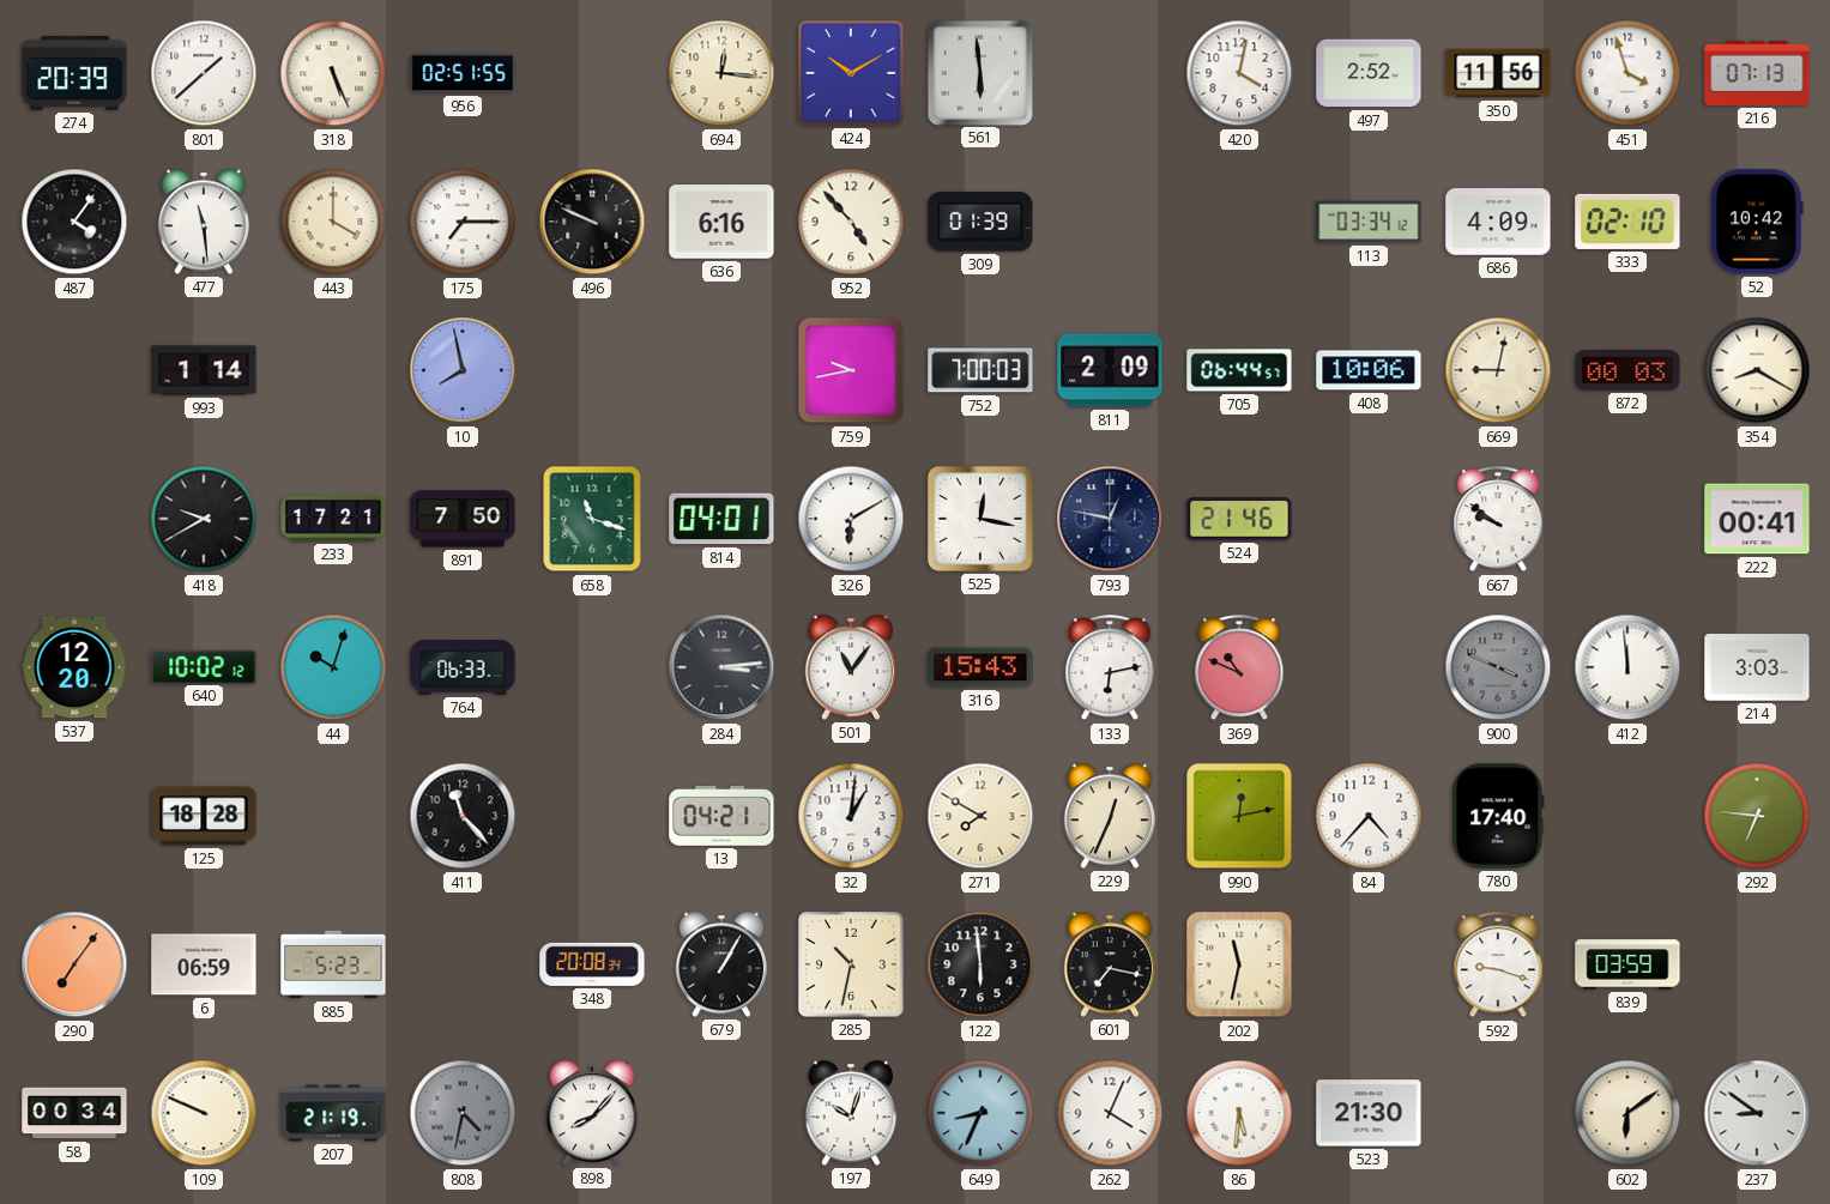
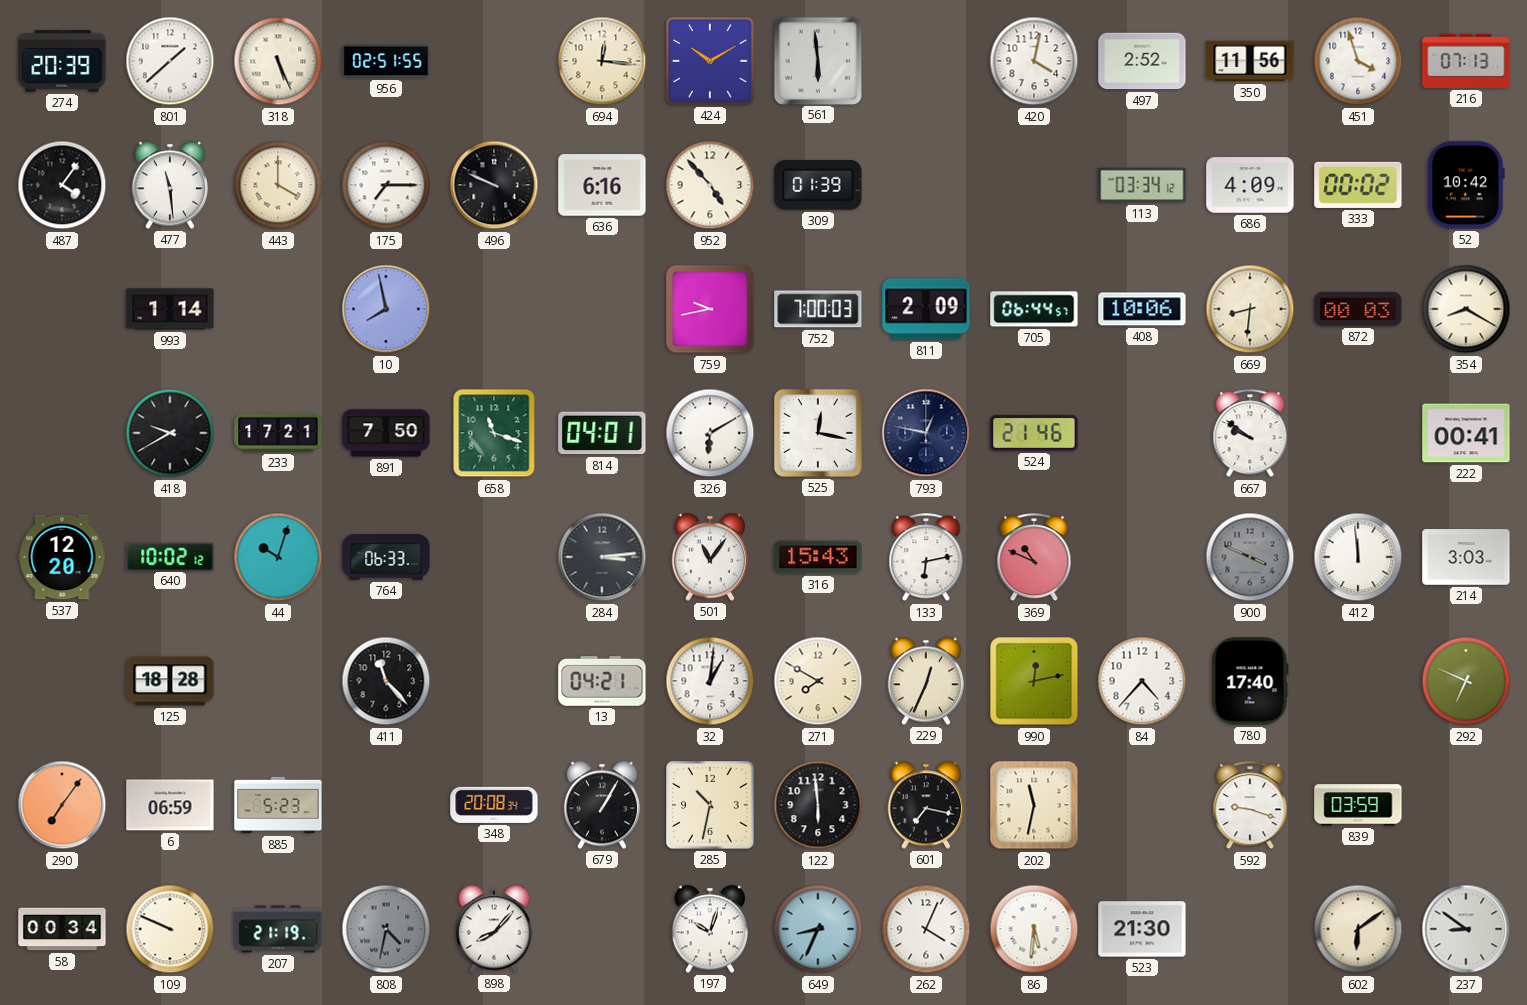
333: 02:10 -> 00:02
669: 9:02 -> 8:31
292: 6:46 -> 6:49
